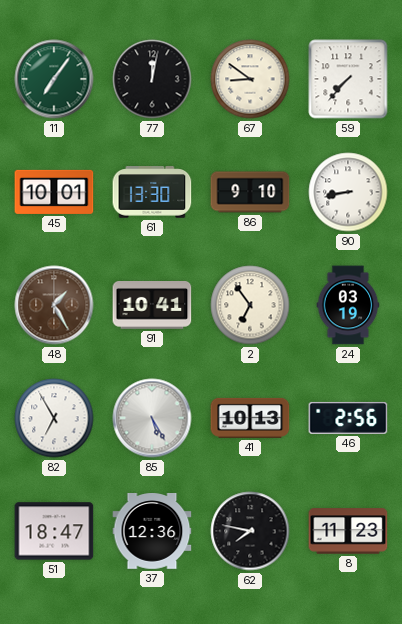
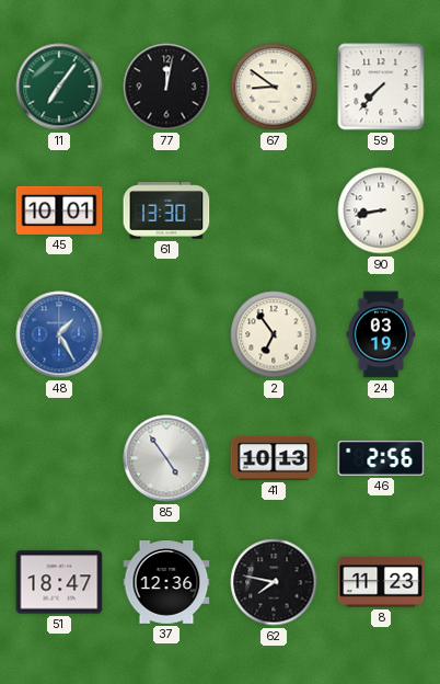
86: 9:10 -> none
48 dial: brown -> blue
91: 10:41 -> none
82: 6:55 -> none
85: 5:25 -> 4:54
